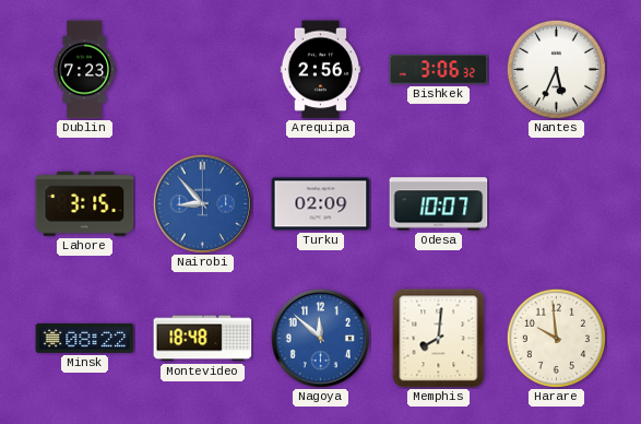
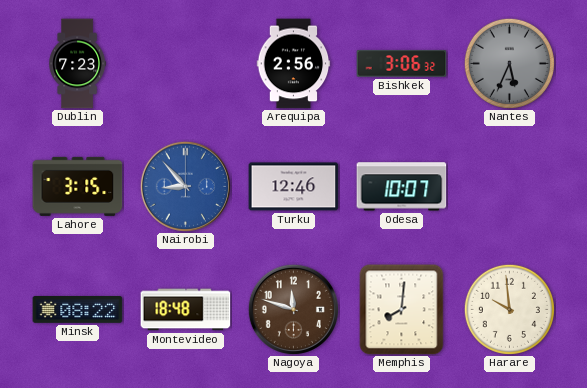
Nantes dial: white -> grey
Turku: 02:09 -> 12:46
Nagoya: 11:52 -> 11:48
Nagoya dial: blue -> brown
